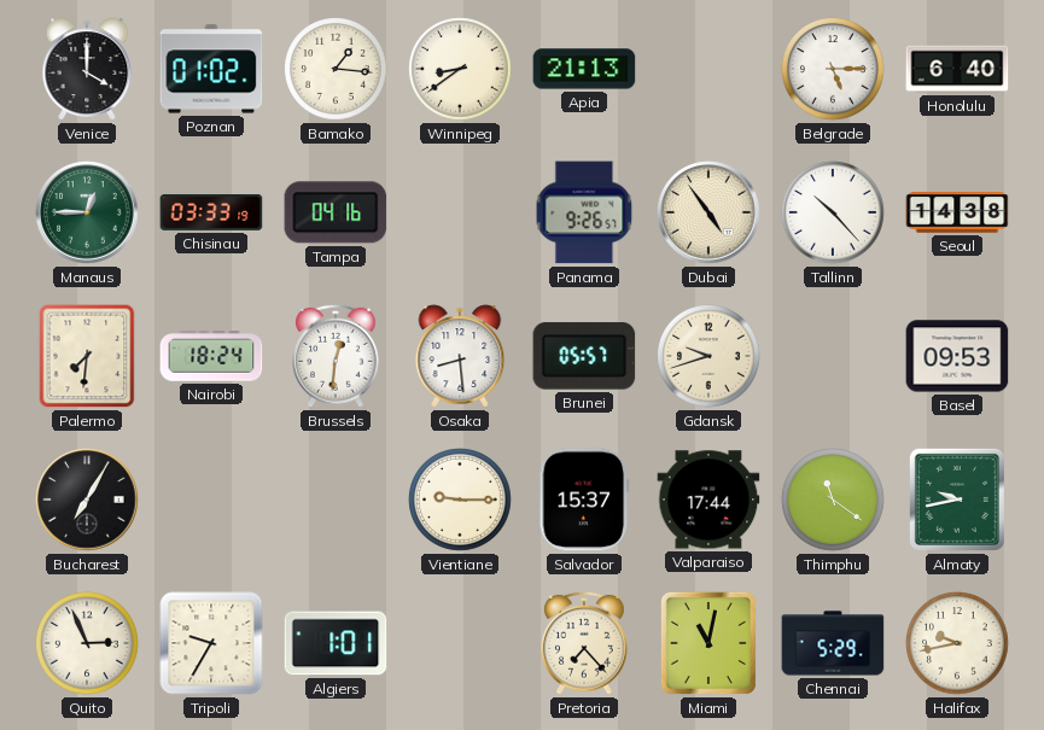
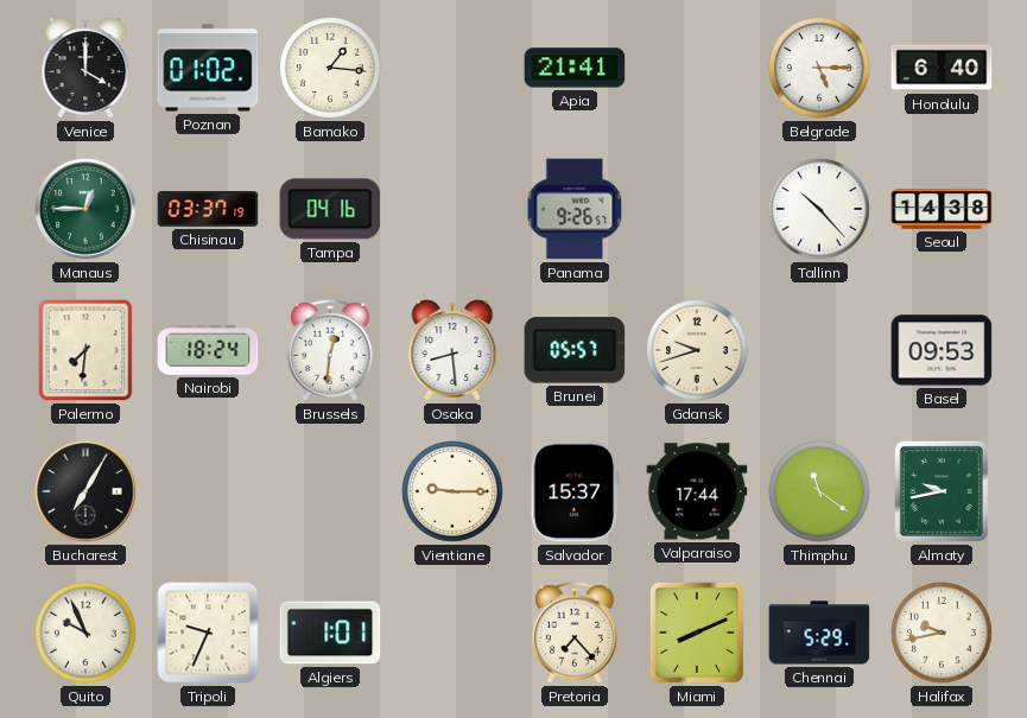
Winnipeg: 8:39 -> none
Apia: 21:13 -> 21:41
Chisinau: 03:33 -> 03:37
Dubai: 4:54 -> none
Quito: 2:56 -> 9:56
Tripoli: 9:35 -> 9:34
Miami: 11:02 -> 8:11
